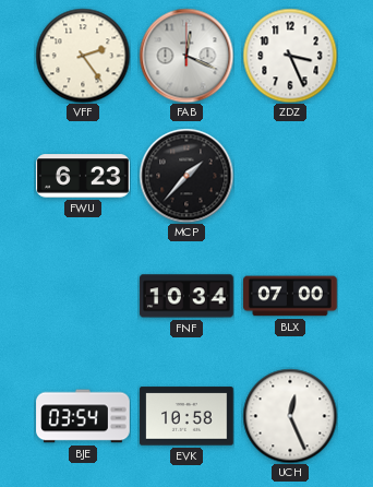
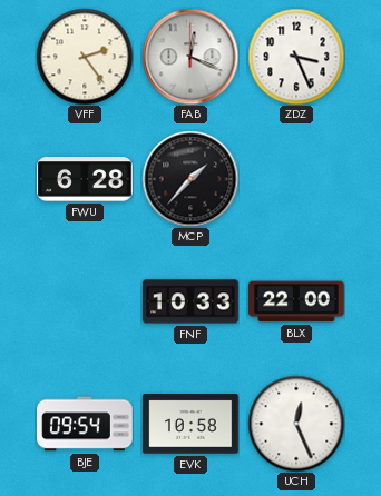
FWU: 6:23 -> 6:28
FNF: 10:34 -> 10:33
BLX: 07:00 -> 22:00
BJE: 03:54 -> 09:54
